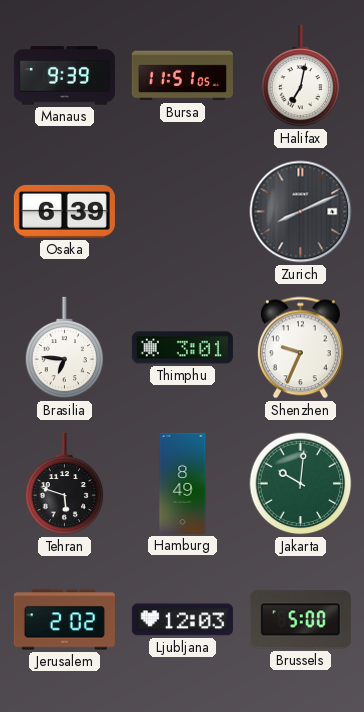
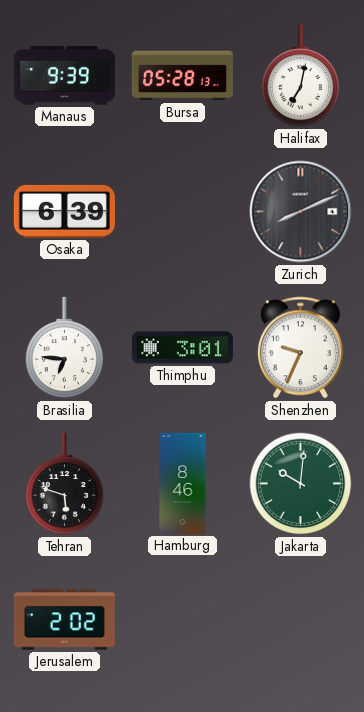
Bursa: 11:51 -> 05:28
Hamburg: 8:49 -> 8:46
Ljubljana: 12:03 -> none
Brussels: 5:00 -> none
